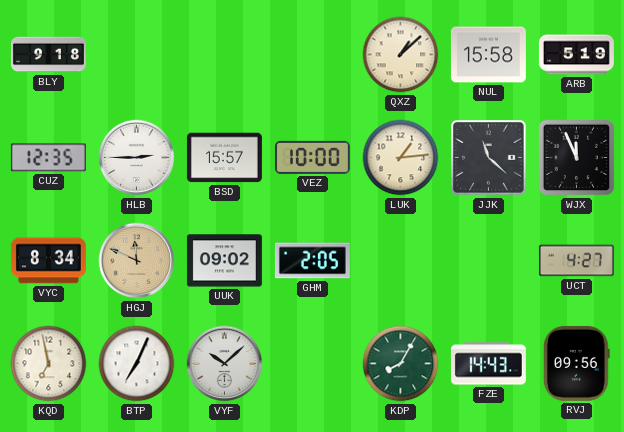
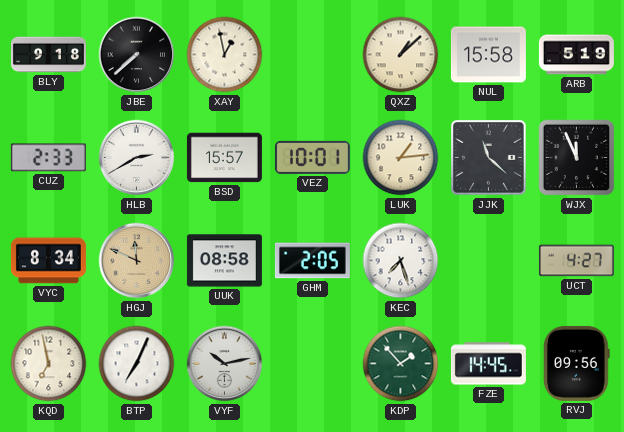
JBE: none -> 7:38
XAY: none -> 12:58
CUZ: 12:35 -> 2:33
HLB: 2:45 -> 2:40
VEZ: 10:00 -> 10:01
UUK: 09:02 -> 08:58
KEC: none -> 7:27
VYF: 10:08 -> 10:13
KDP: 8:05 -> 1:53
FZE: 14:43 -> 14:45
